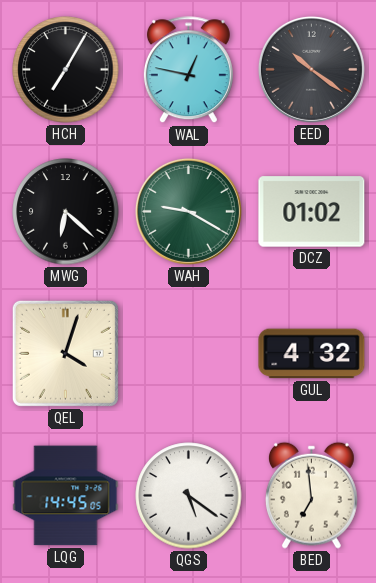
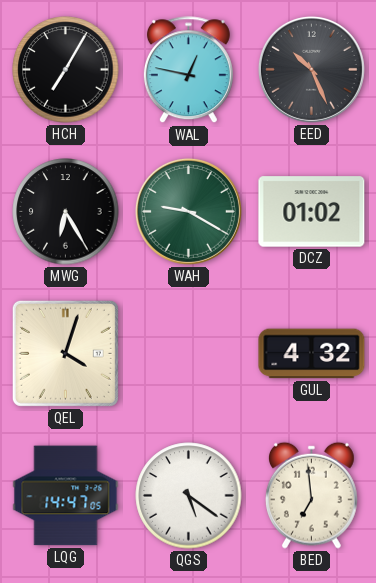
EED: 10:21 -> 10:26
MWG: 6:22 -> 6:25
LQG: 14:45 -> 14:47
